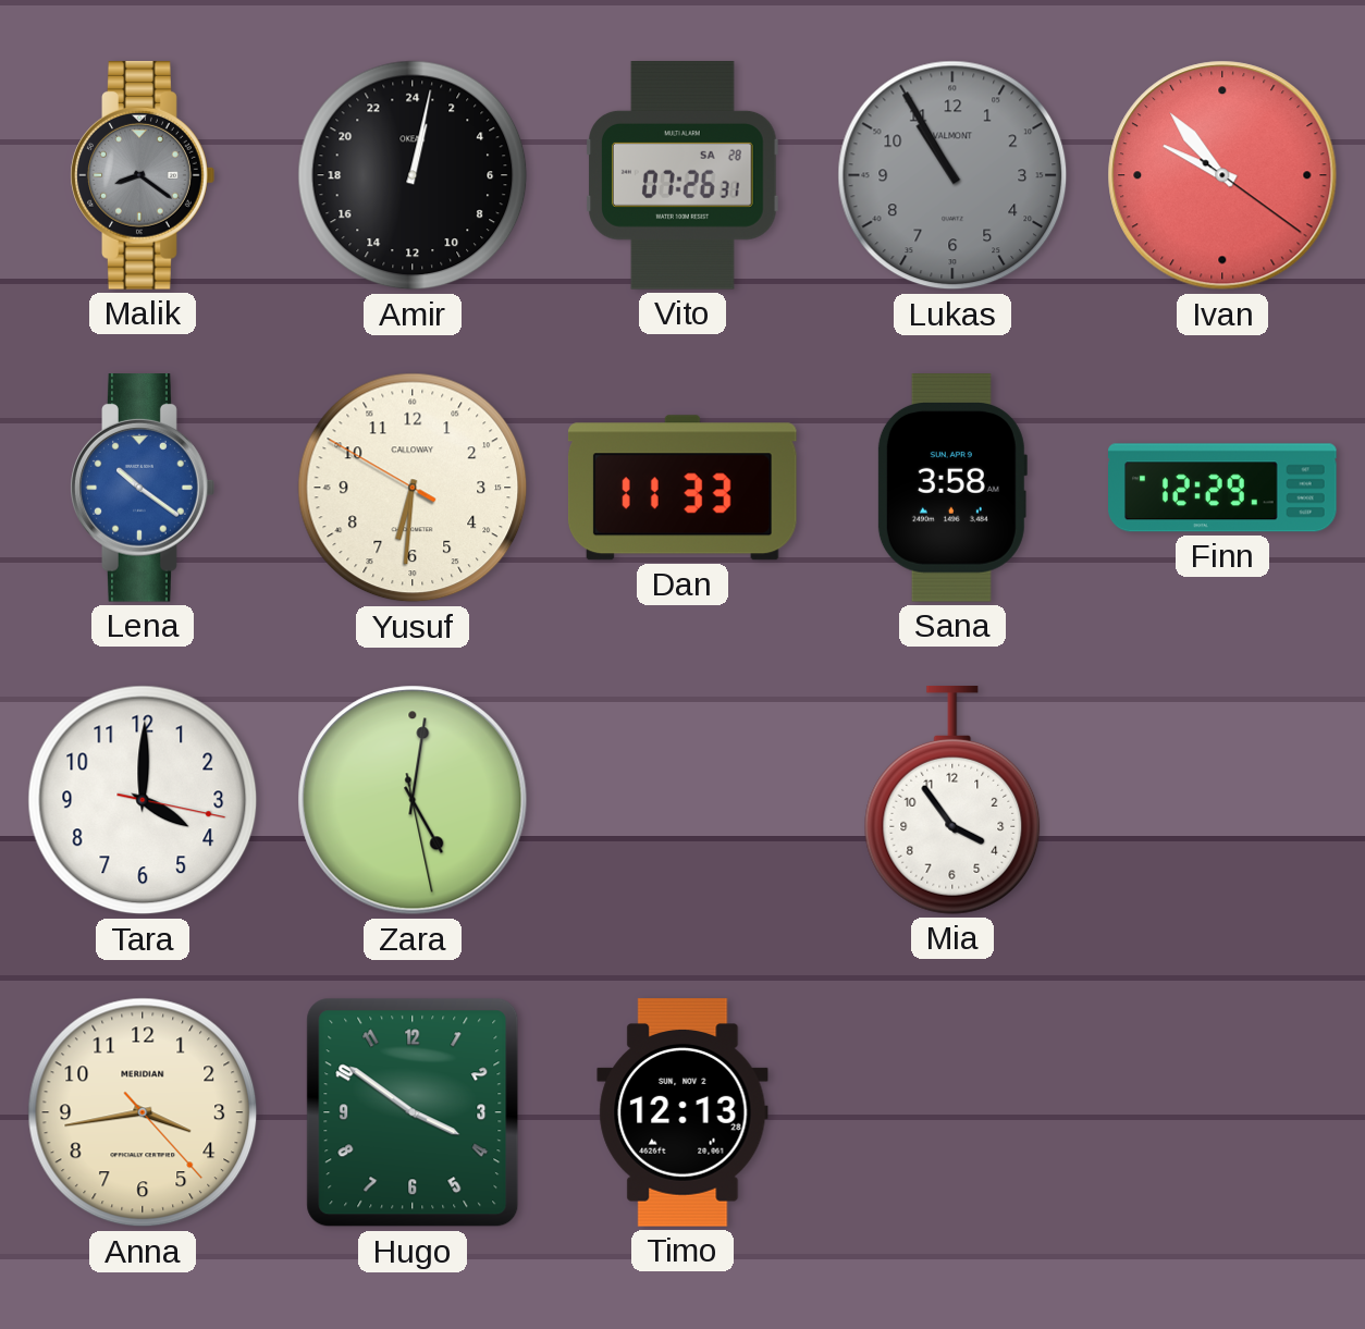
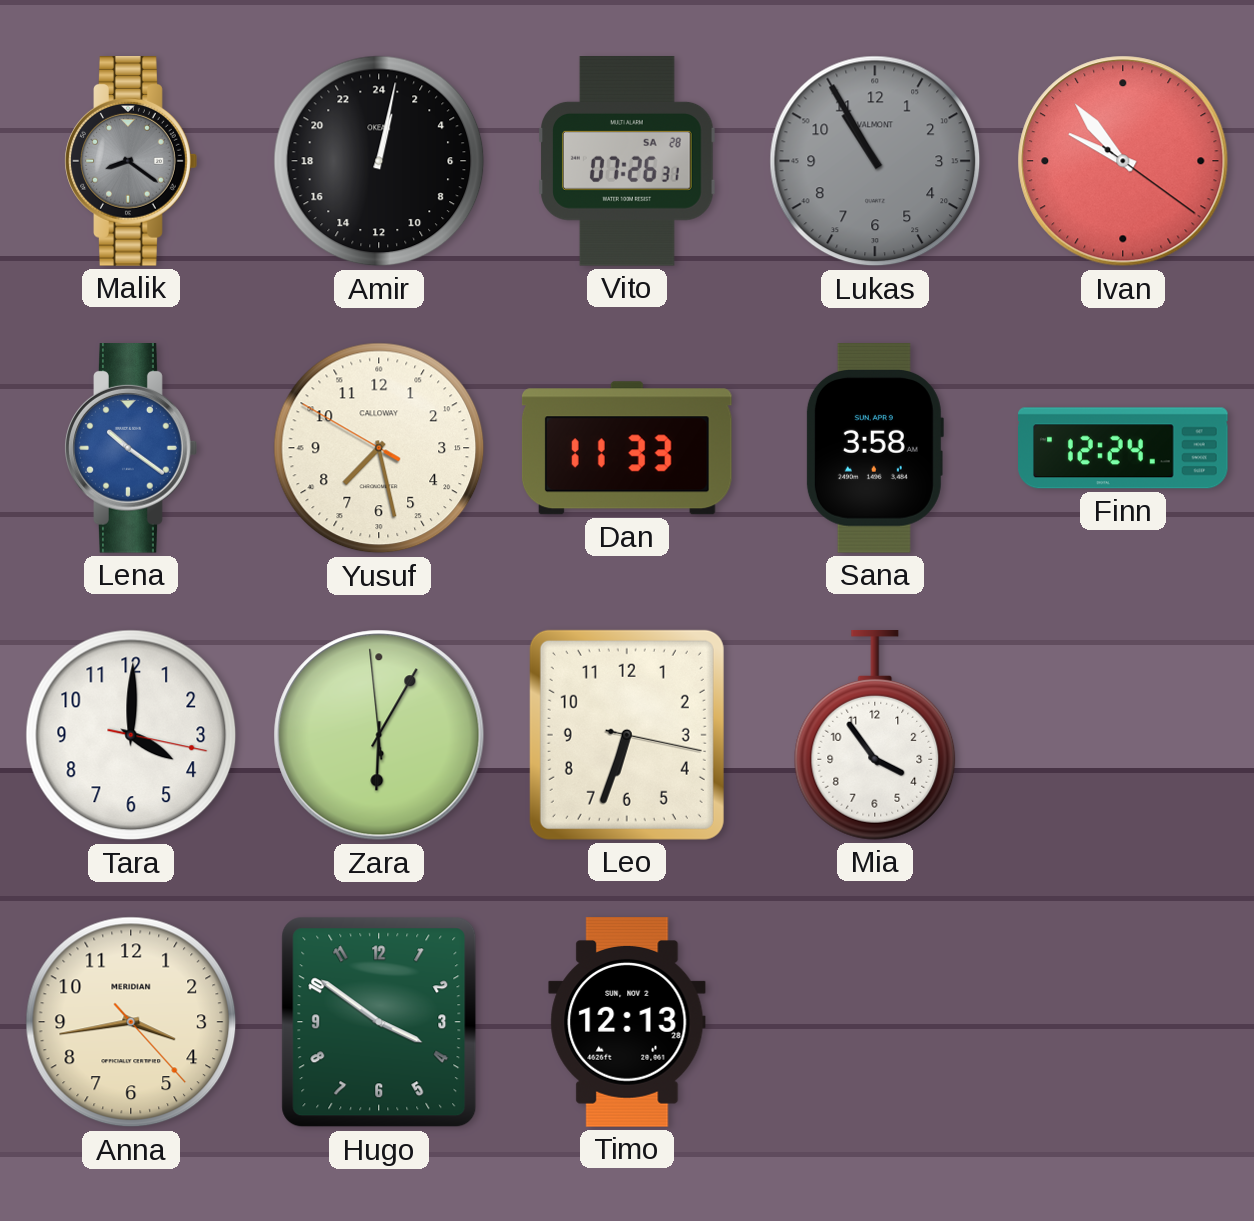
Yusuf: 6:30 -> 7:27
Finn: 12:29 -> 12:24
Zara: 5:01 -> 6:04
Leo: none -> 6:33
